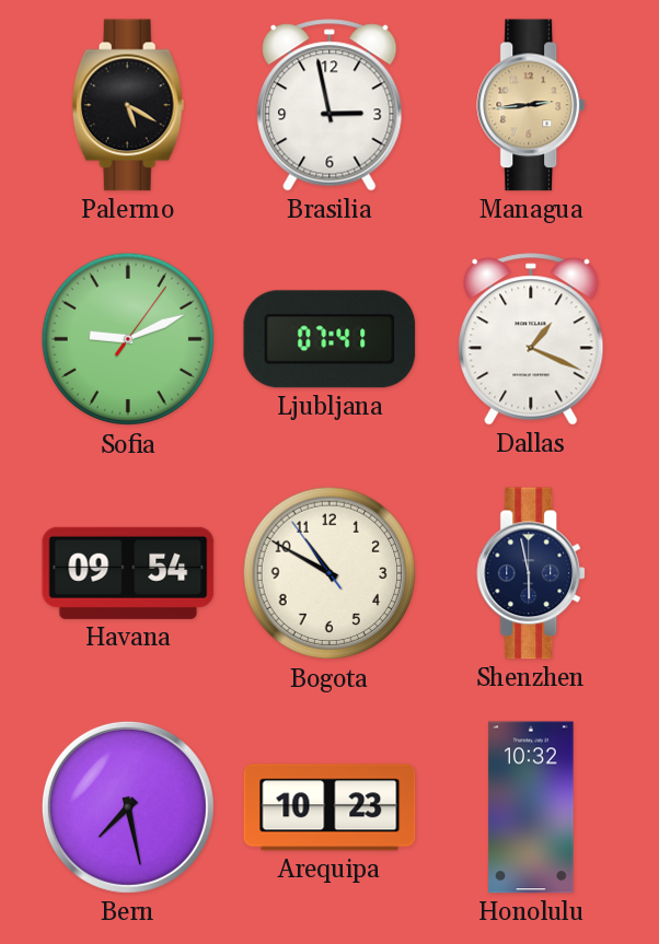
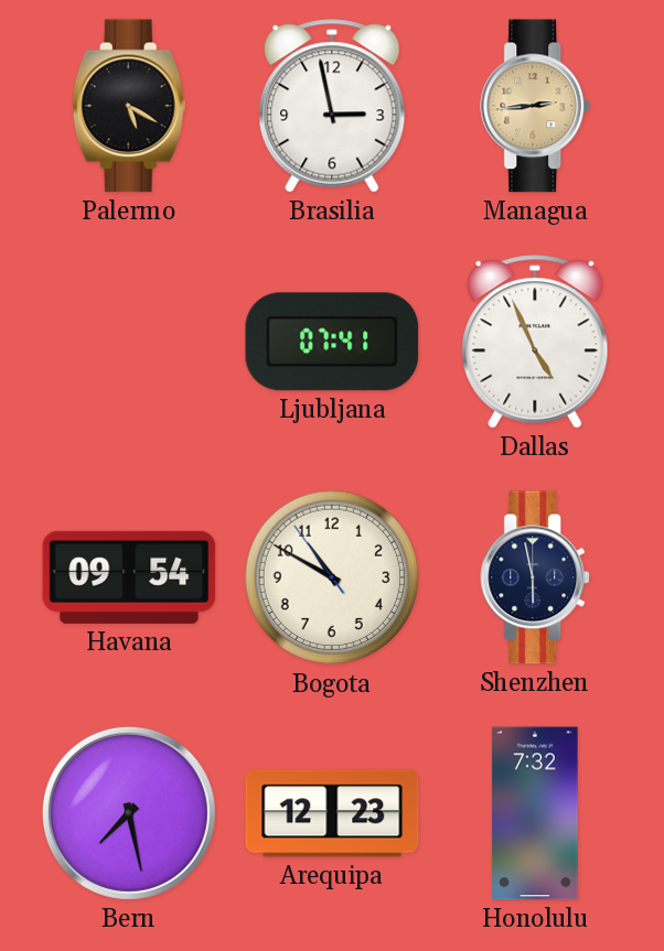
Sofia: 9:11 -> none
Dallas: 1:19 -> 4:56
Arequipa: 10:23 -> 12:23
Honolulu: 10:32 -> 7:32
